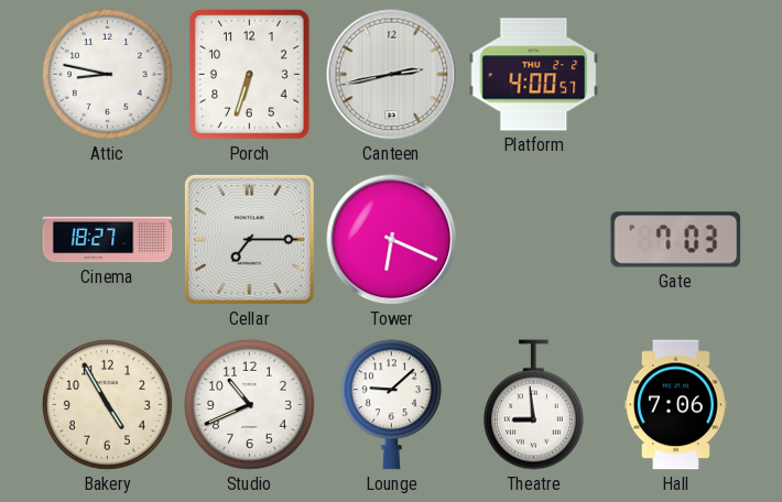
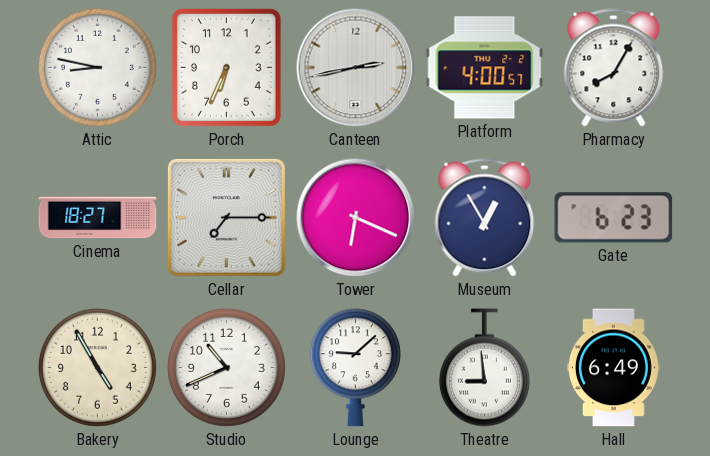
Porch: 6:33 -> 6:34
Pharmacy: none -> 8:05
Museum: none -> 12:55
Gate: 7:03 -> 6:23
Hall: 7:06 -> 6:49
